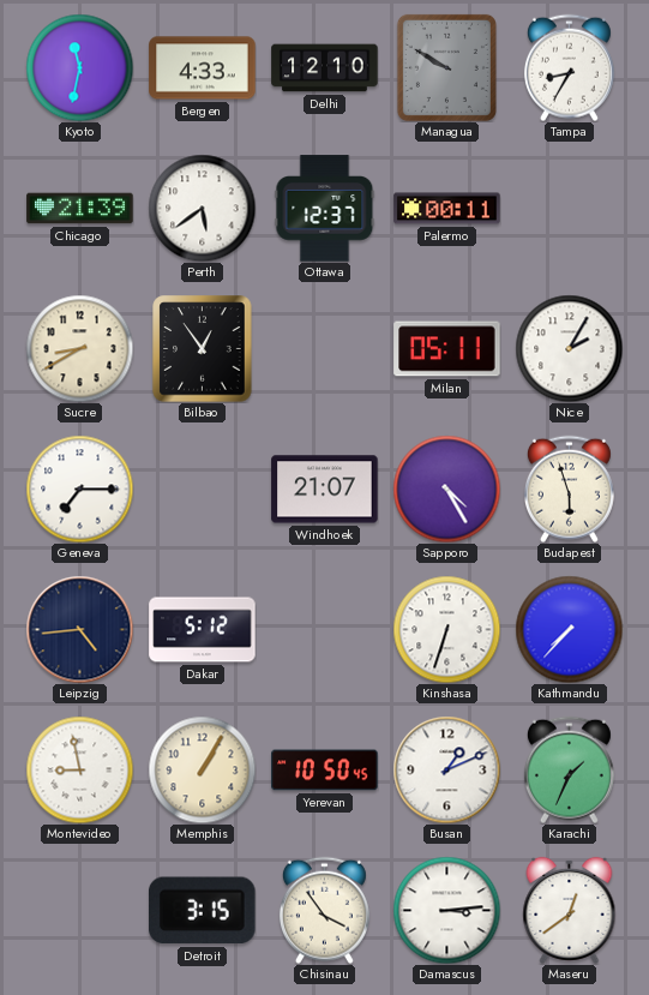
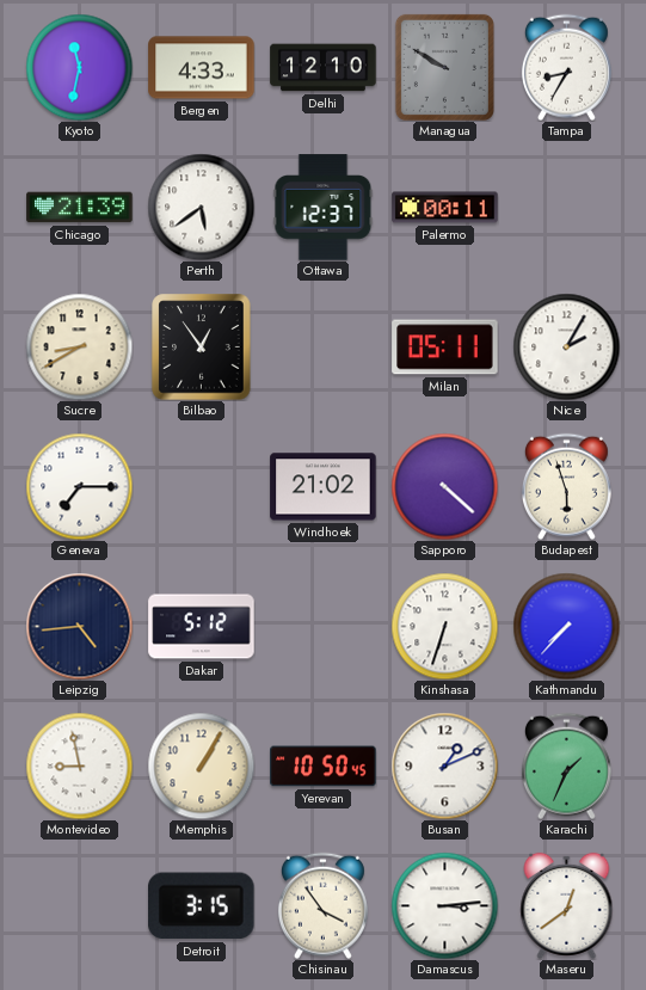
Windhoek: 21:07 -> 21:02
Sapporo: 4:25 -> 4:22
